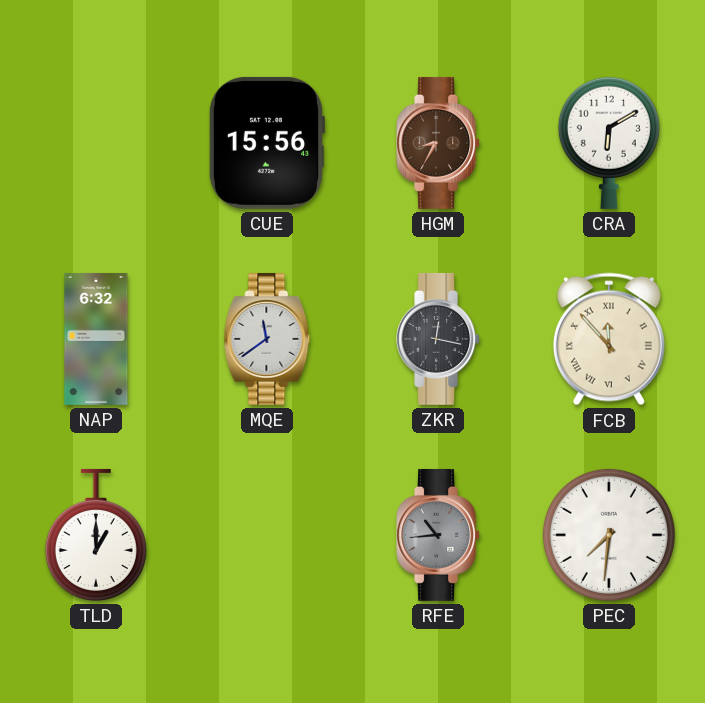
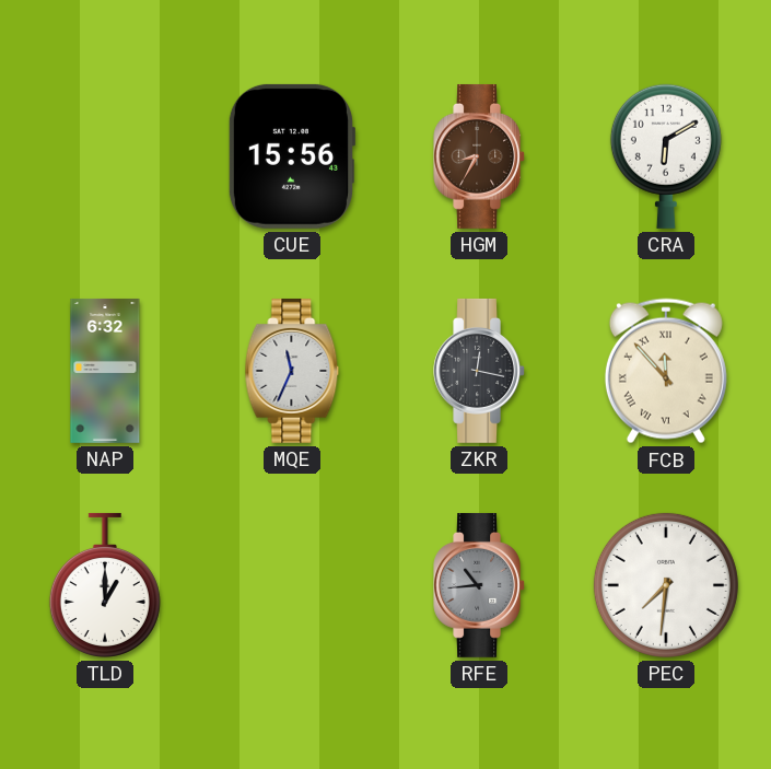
MQE: 11:39 -> 11:34
